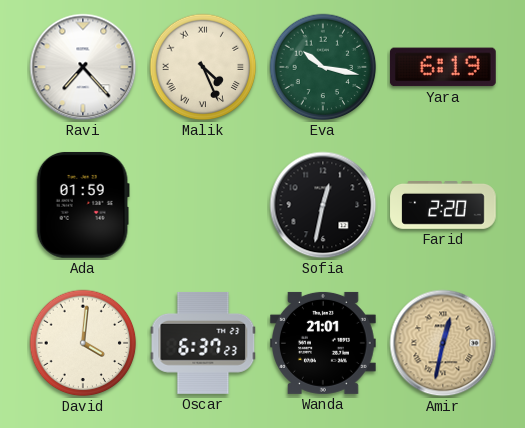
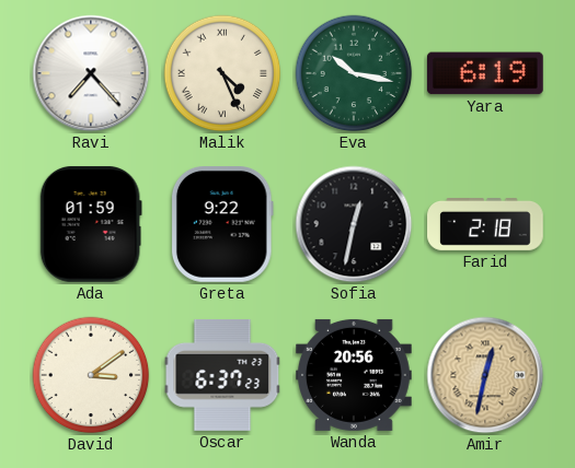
Greta: none -> 9:22
Farid: 2:20 -> 2:18
David: 4:01 -> 3:09
Wanda: 21:01 -> 20:56
